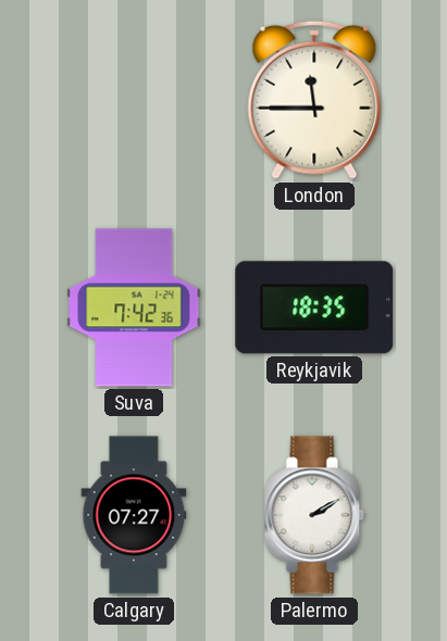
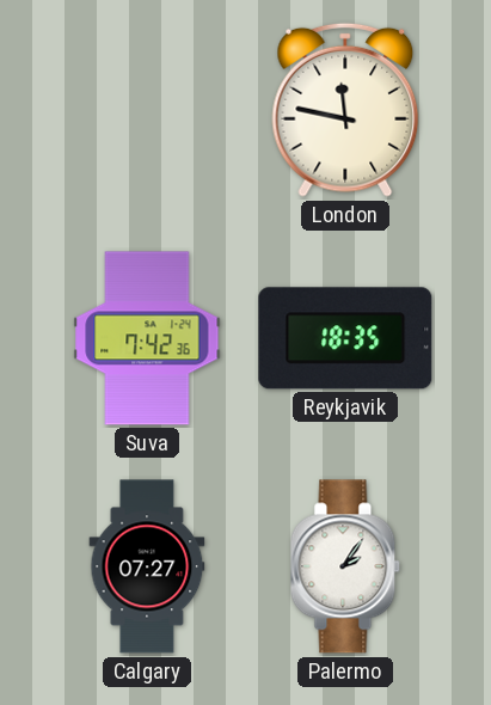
London: 11:45 -> 11:47
Palermo: 2:10 -> 2:06
